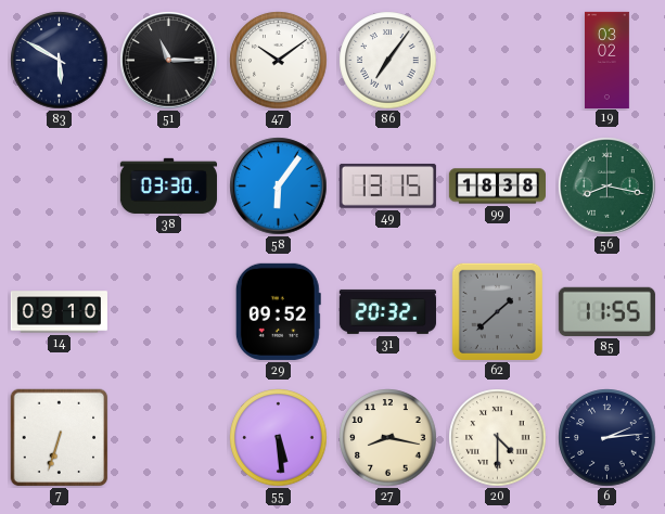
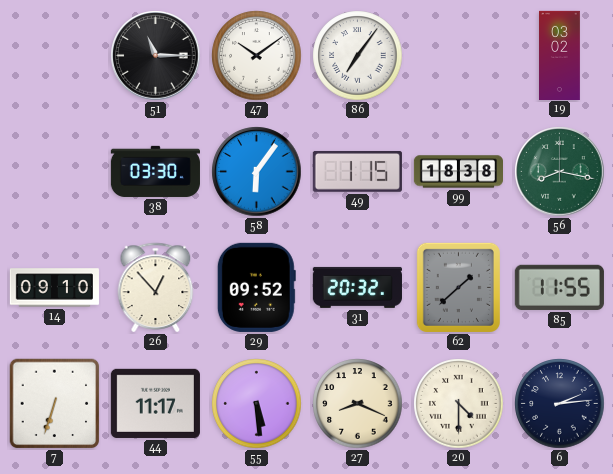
83: 5:50 -> none
49: 13:15 -> 1:15
26: none -> 12:53
44: none -> 11:17
27: 8:17 -> 8:19
